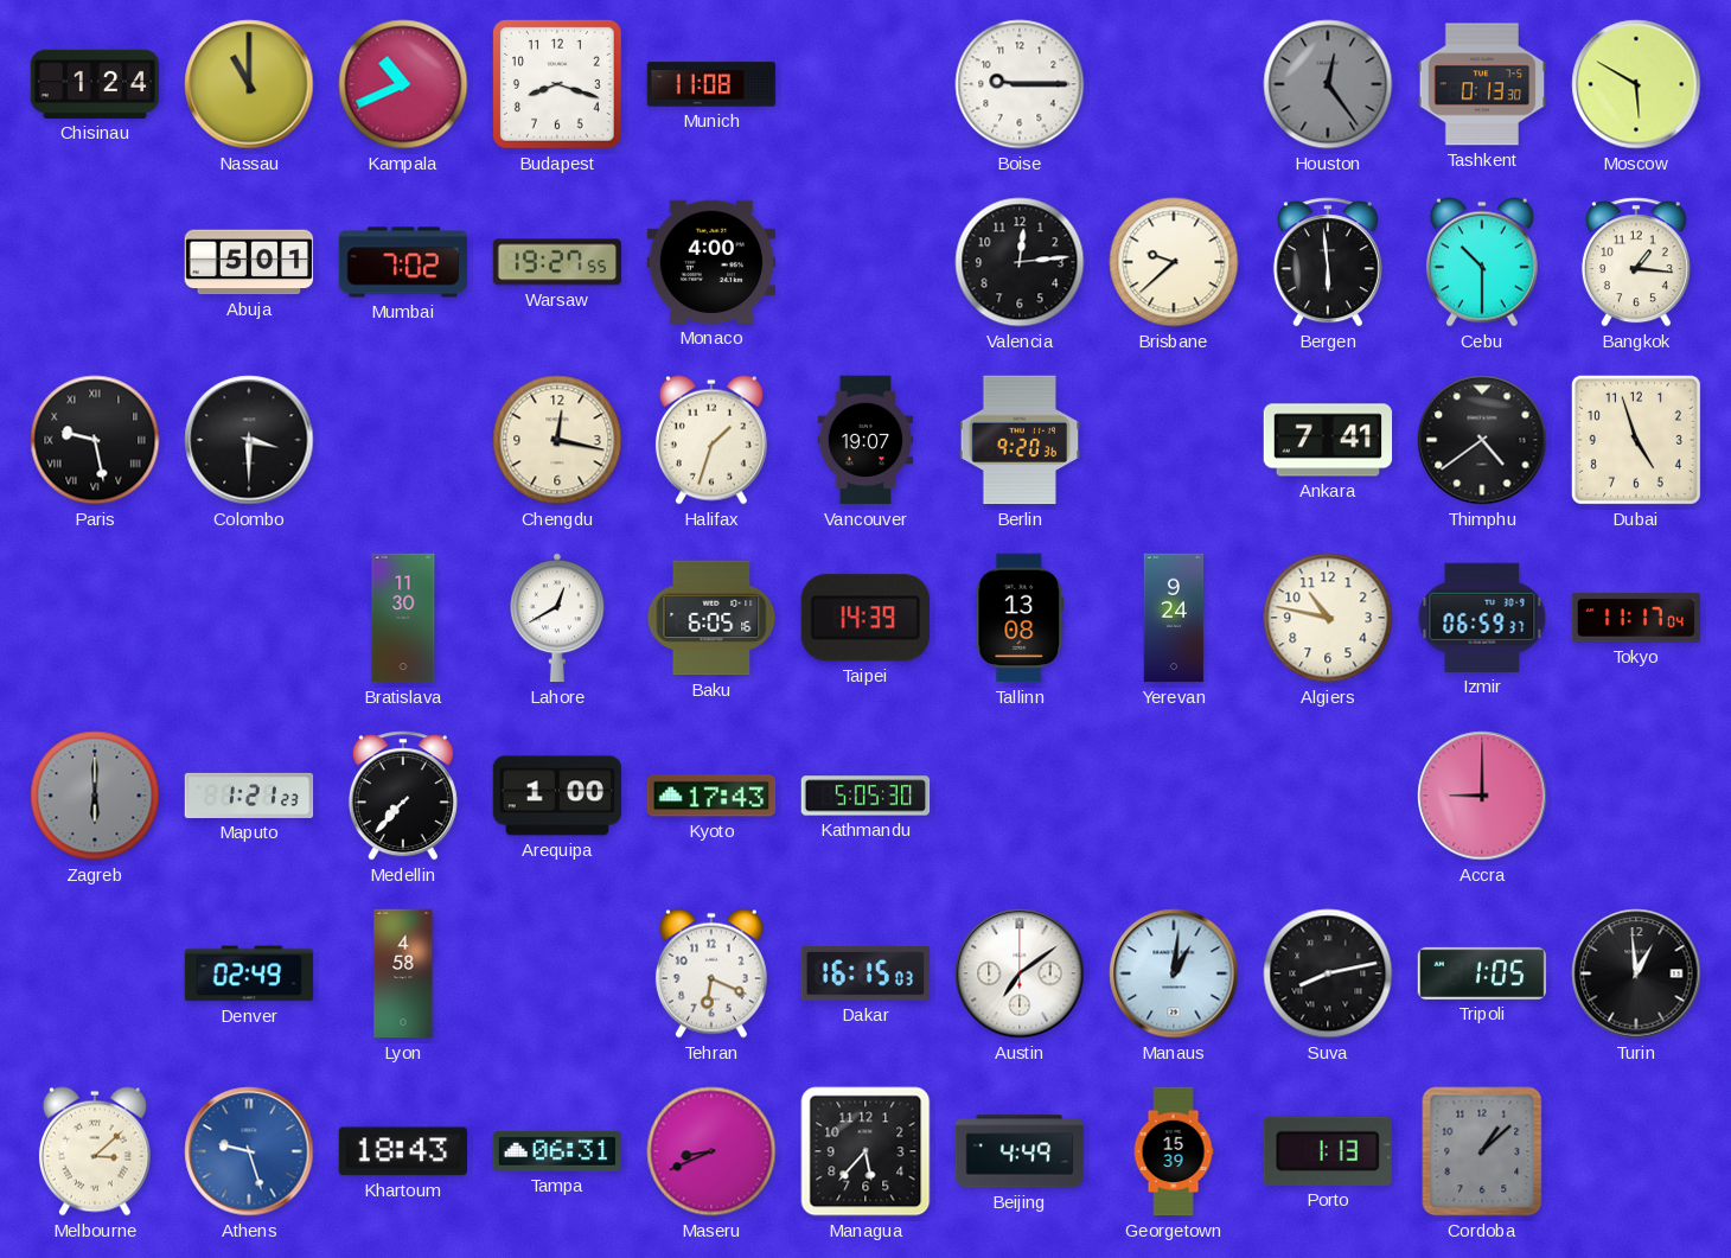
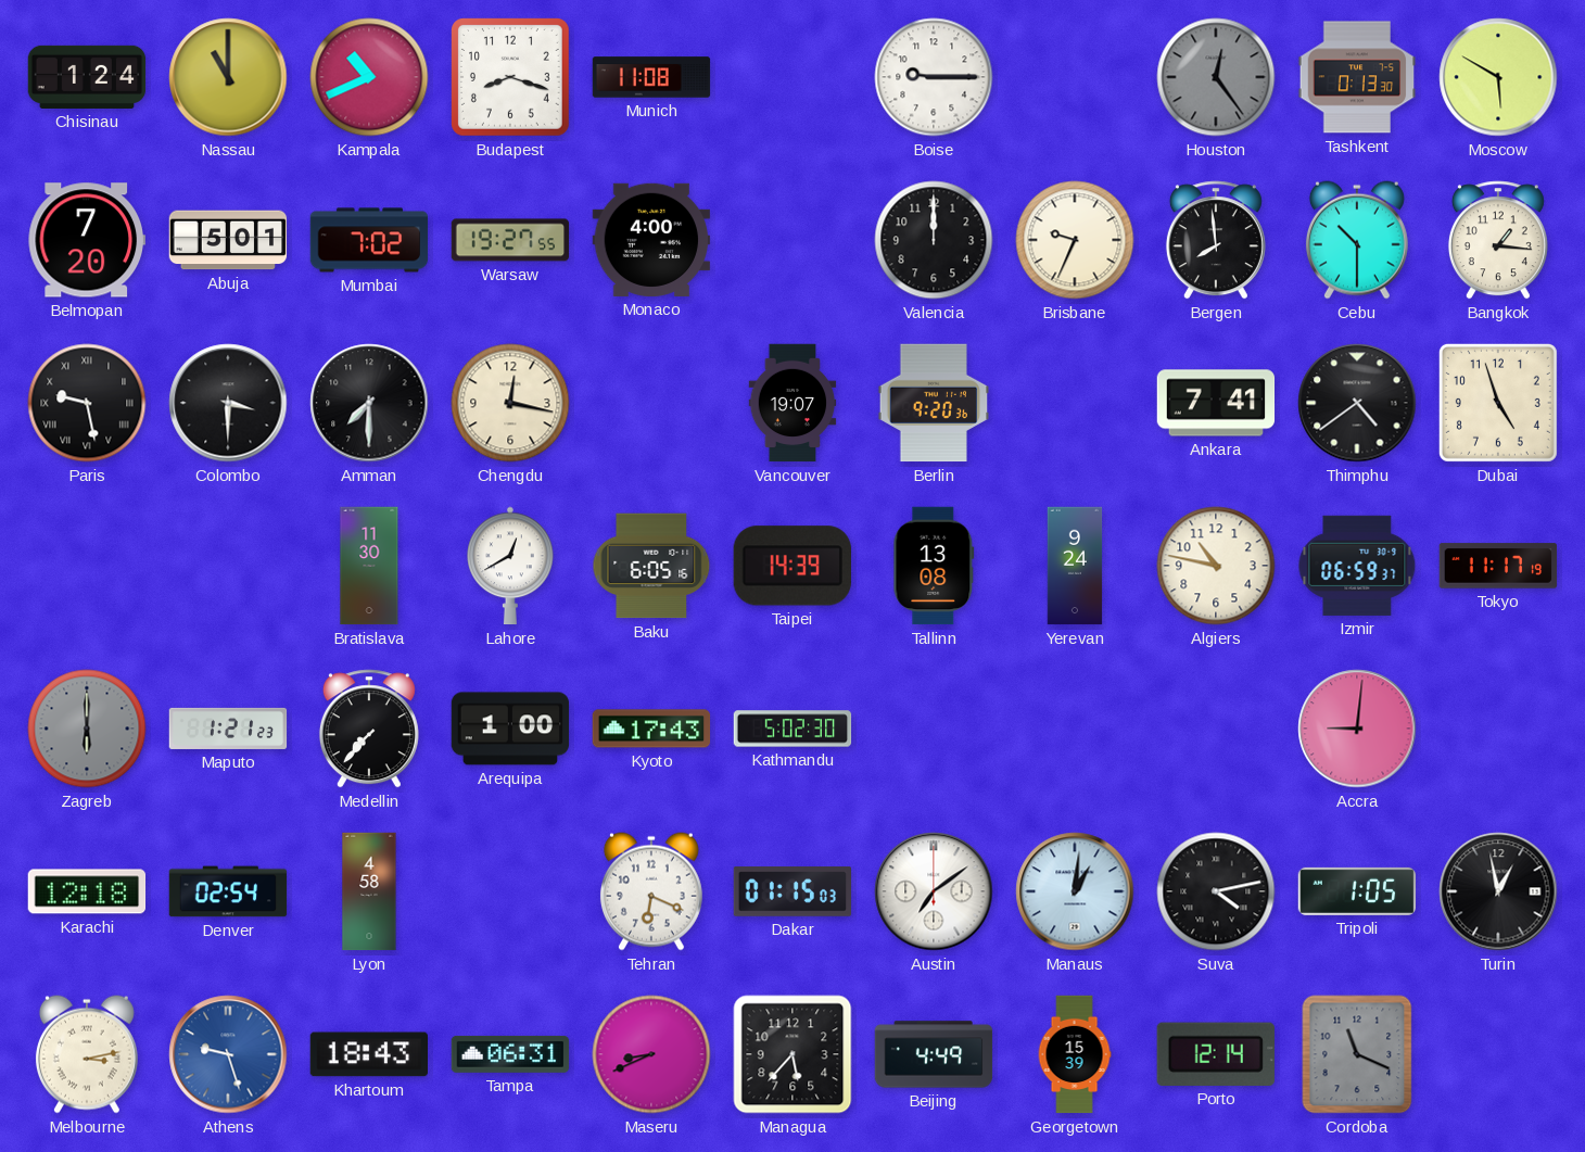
Belmopan: none -> 7:20
Valencia: 12:14 -> 12:00
Brisbane: 9:38 -> 9:34
Bergen: 5:59 -> 7:59
Amman: none -> 7:30
Halifax: 1:33 -> none
Tokyo: 11:17:04 -> 11:17:19
Kathmandu: 5:05 -> 5:02
Accra: 9:00 -> 9:01
Karachi: none -> 12:18
Denver: 02:49 -> 02:54
Dakar: 16:15 -> 01:15
Suva: 8:13 -> 4:13
Turin: 12:59 -> 12:58
Melbourne: 3:08 -> 3:13
Porto: 1:13 -> 12:14
Cordoba: 1:08 -> 11:19
